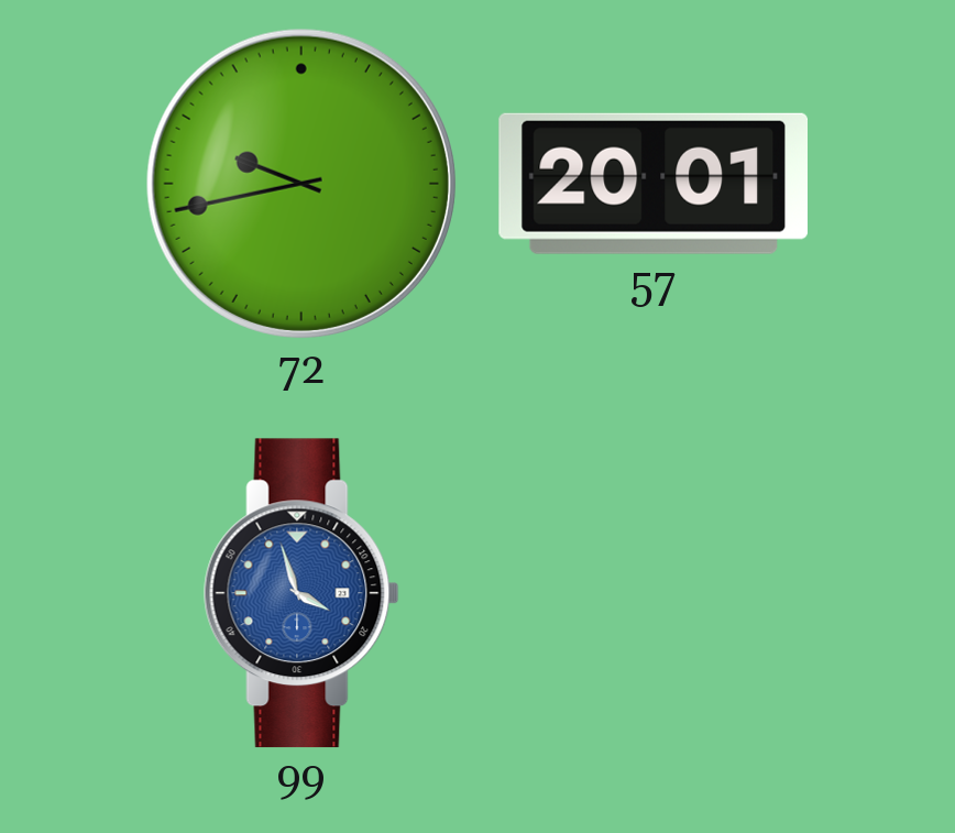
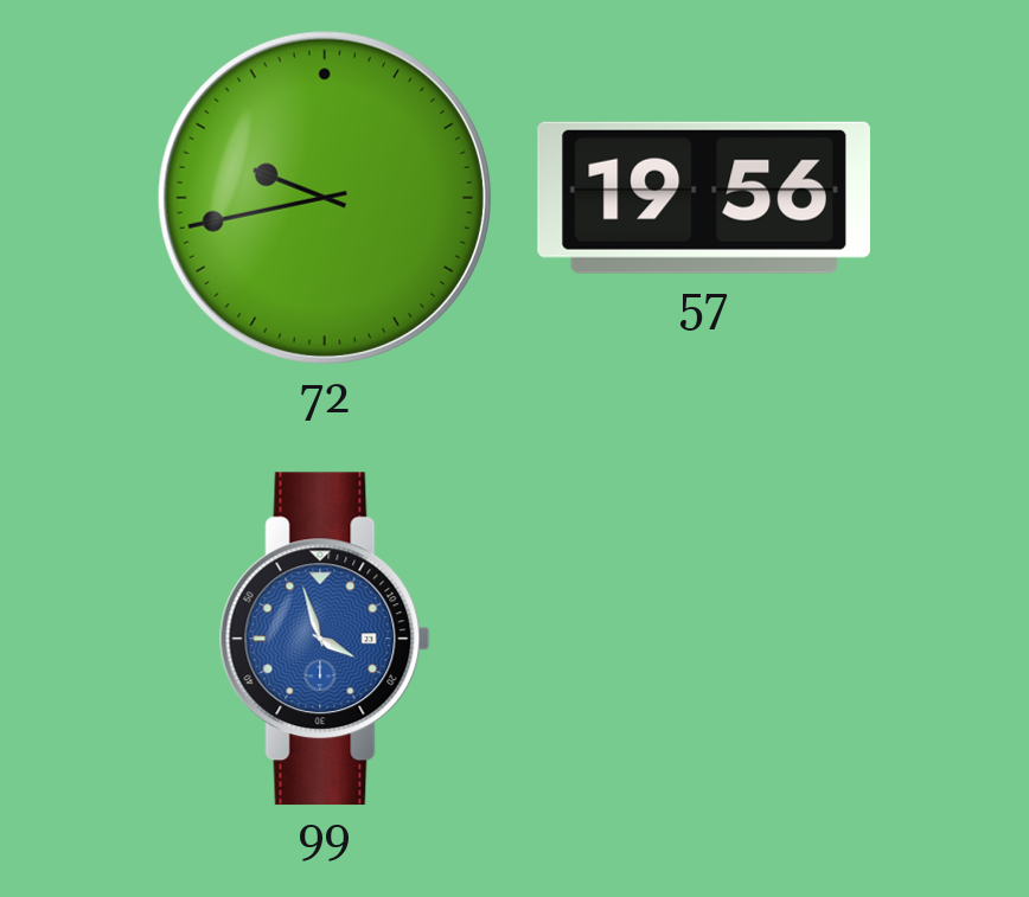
57: 20:01 -> 19:56
